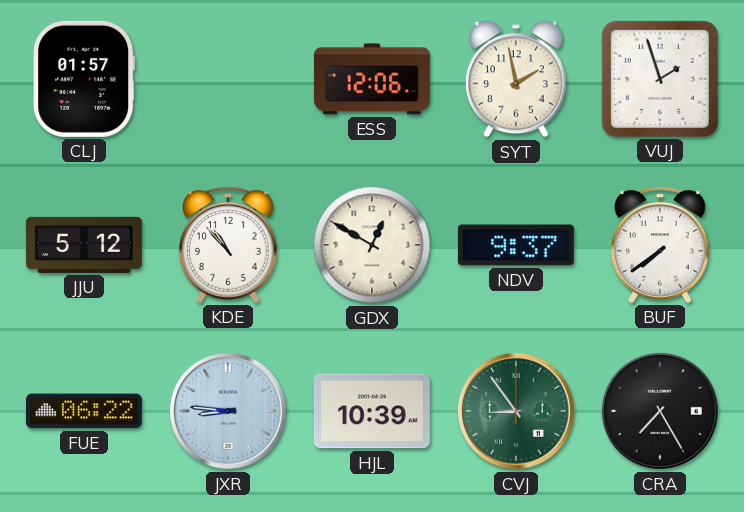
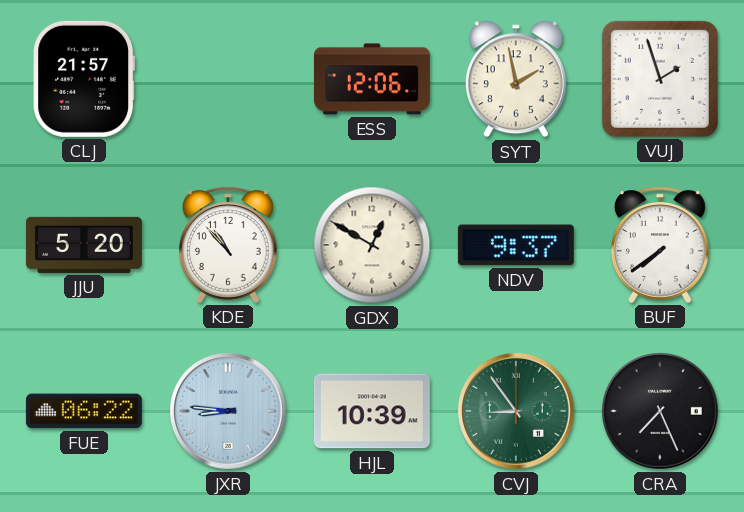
CLJ: 01:57 -> 21:57
JJU: 5:12 -> 5:20
CRA: 7:25 -> 7:26
